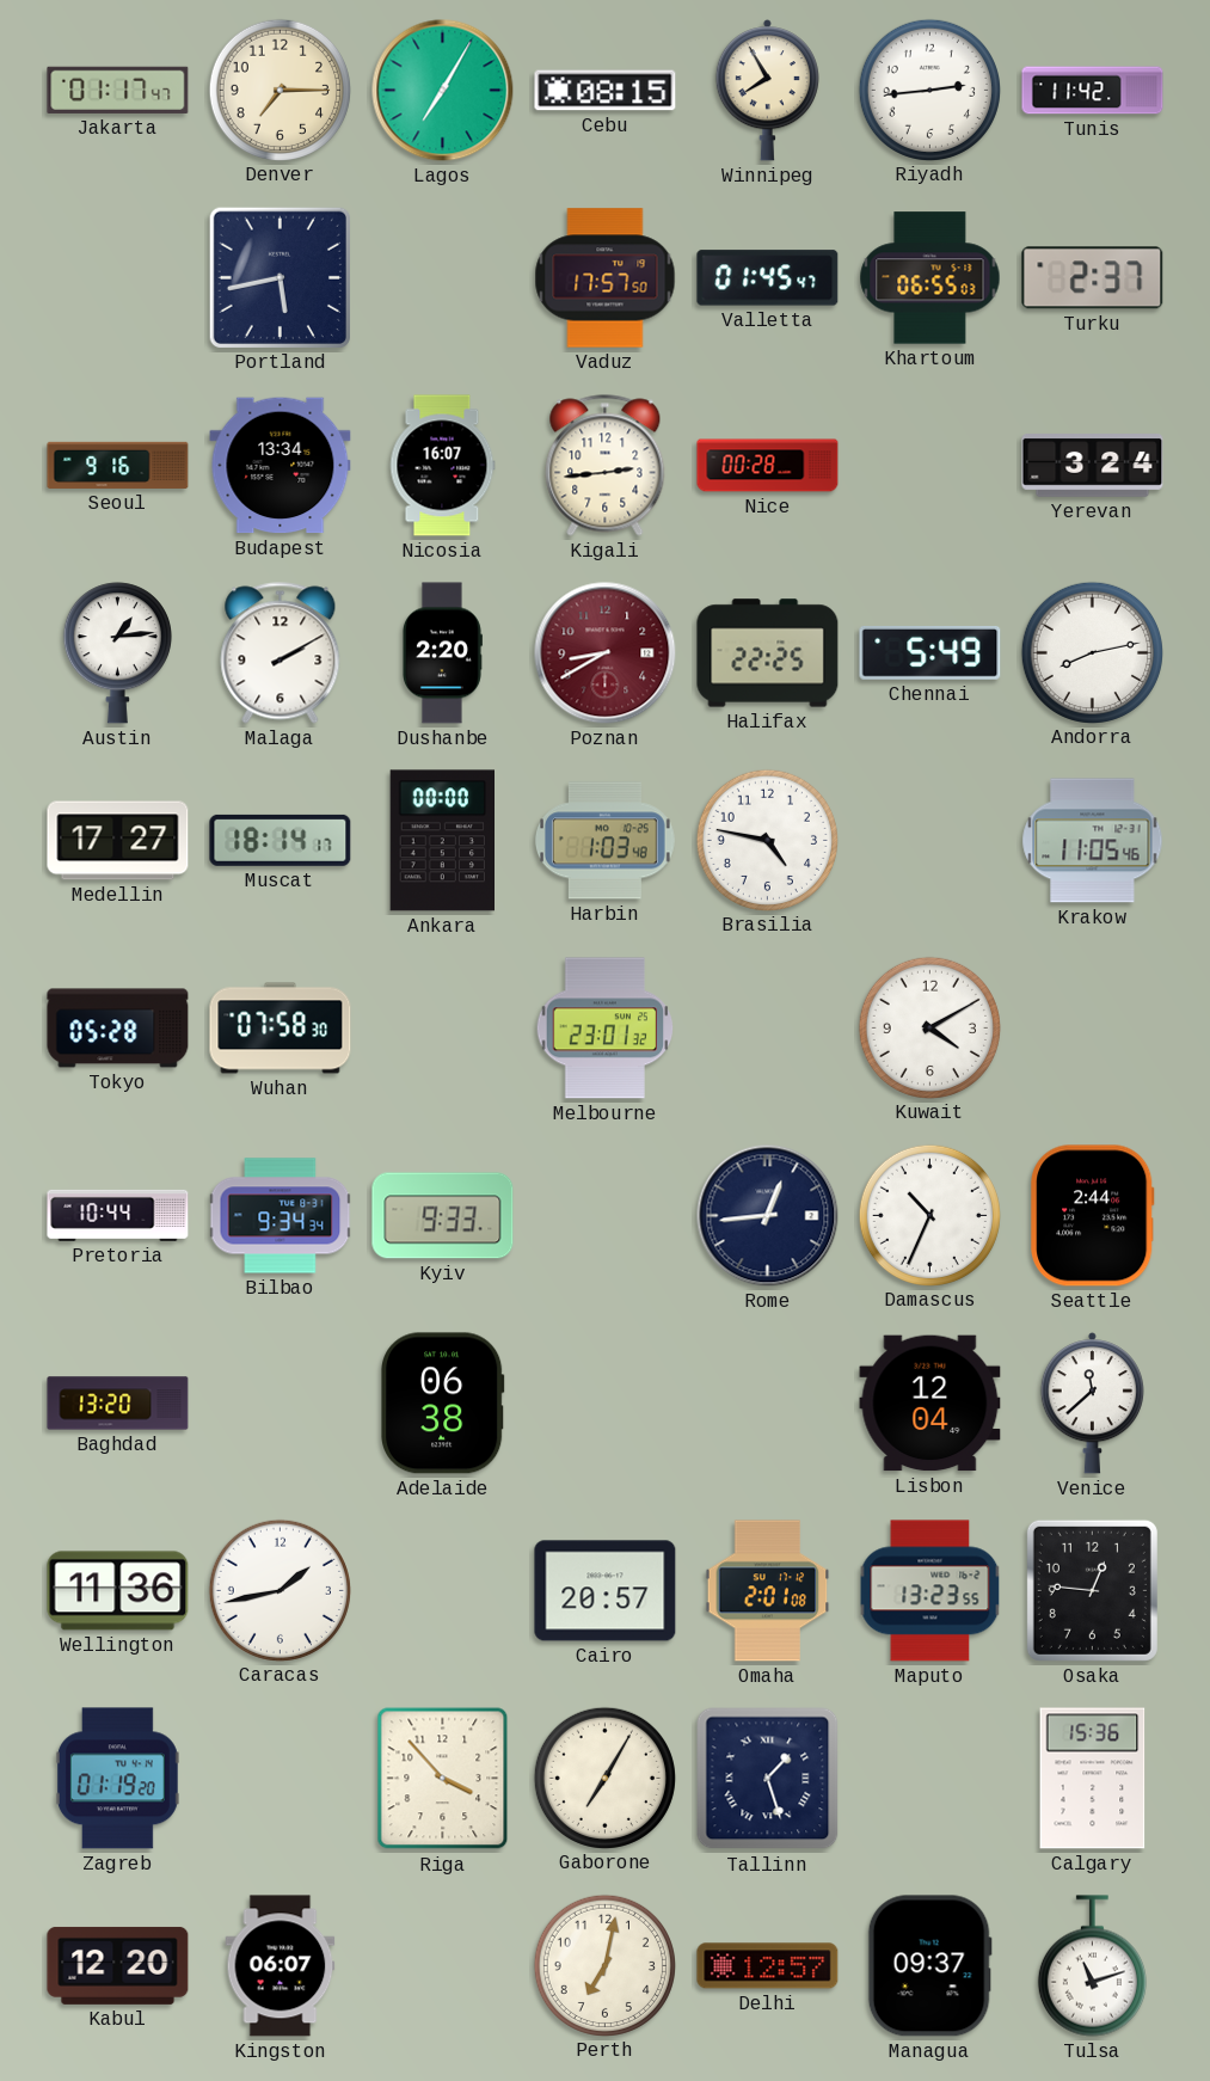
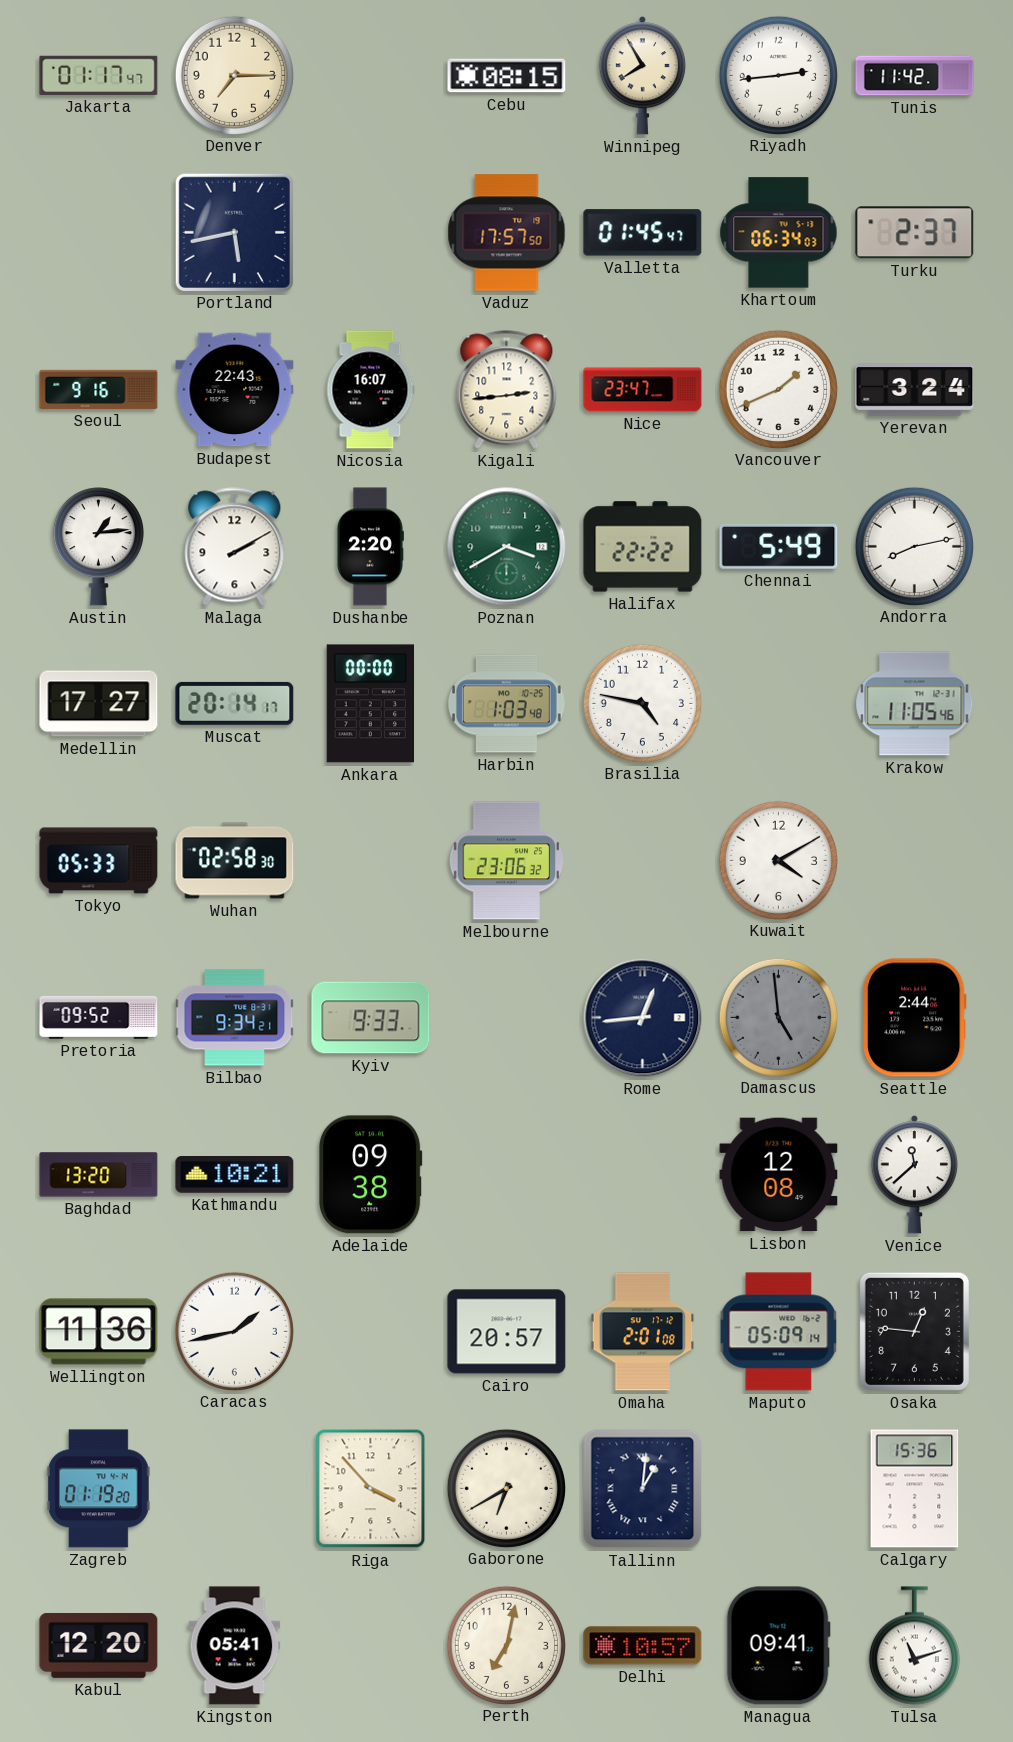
Lagos: 7:05 -> none
Khartoum: 06:55 -> 06:34
Budapest: 13:34 -> 22:43
Nice: 00:28 -> 23:47
Vancouver: none -> 1:41
Poznan: 8:40 -> 3:40
Poznan dial: burgundy -> green
Halifax: 22:25 -> 22:22
Muscat: 18:14 -> 20:14
Tokyo: 05:28 -> 05:33
Wuhan: 07:58 -> 02:58
Melbourne: 23:01 -> 23:06
Pretoria: 10:44 -> 09:52
Bilbao: 9:34:34 -> 9:34:21
Damascus: 10:34 -> 4:59
Damascus dial: white -> grey
Kathmandu: none -> 10:21
Adelaide: 06:38 -> 09:38
Lisbon: 12:04 -> 12:08
Maputo: 13:23 -> 05:09
Gaborone: 7:05 -> 6:40
Tallinn: 1:27 -> 1:01
Kingston: 06:07 -> 05:41
Delhi: 12:57 -> 10:57
Managua: 09:37 -> 09:41
